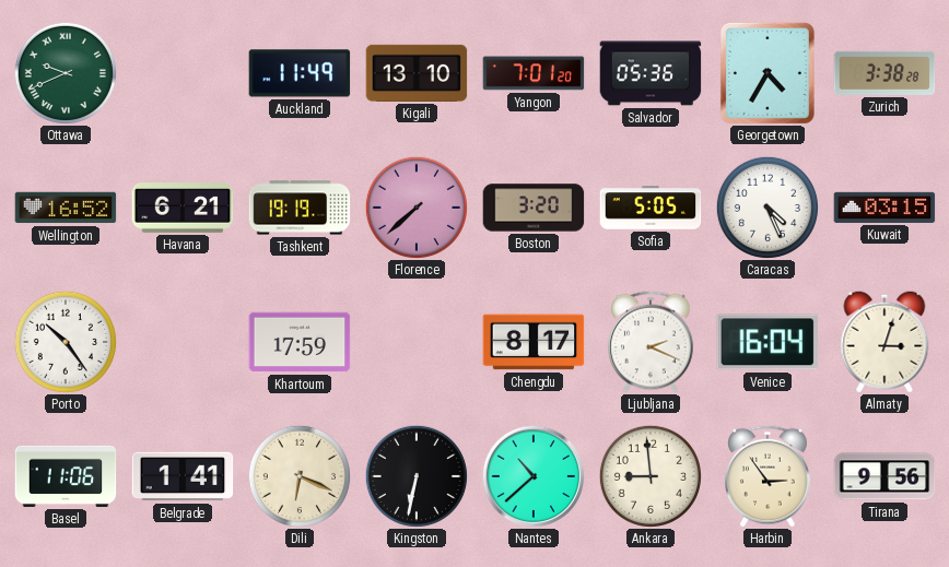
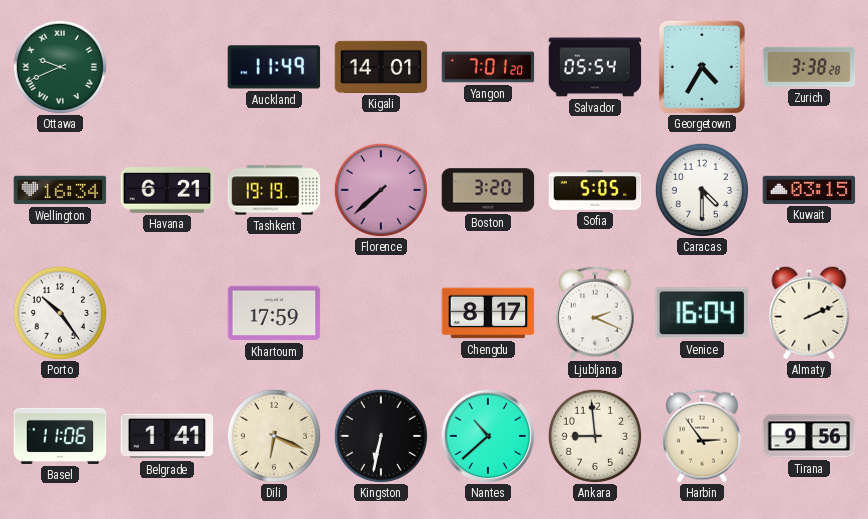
Kigali: 13:10 -> 14:01
Salvador: 05:36 -> 05:54
Wellington: 16:52 -> 16:34
Caracas: 4:26 -> 4:30
Almaty: 3:03 -> 2:11
